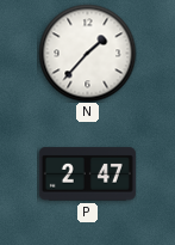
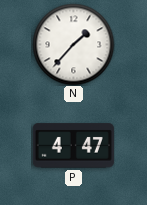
P: 2:47 -> 4:47
